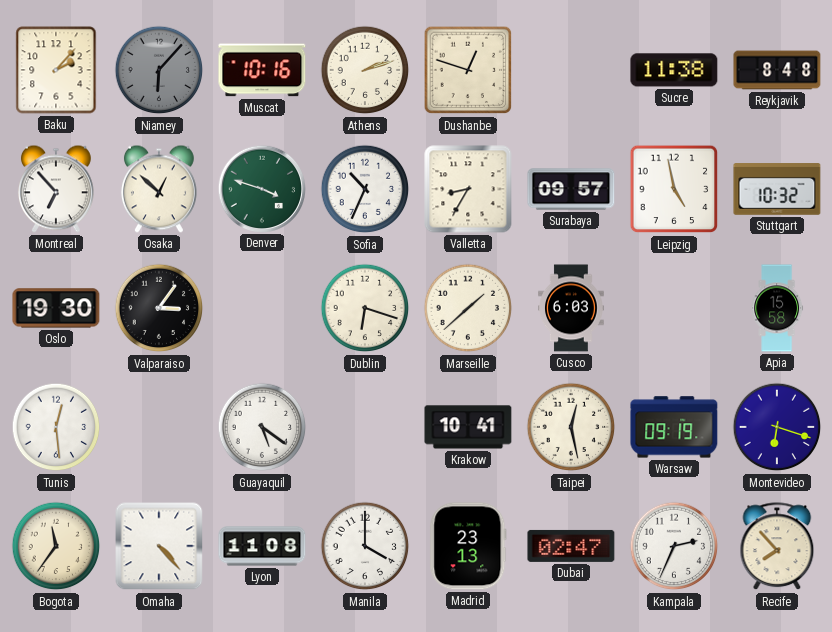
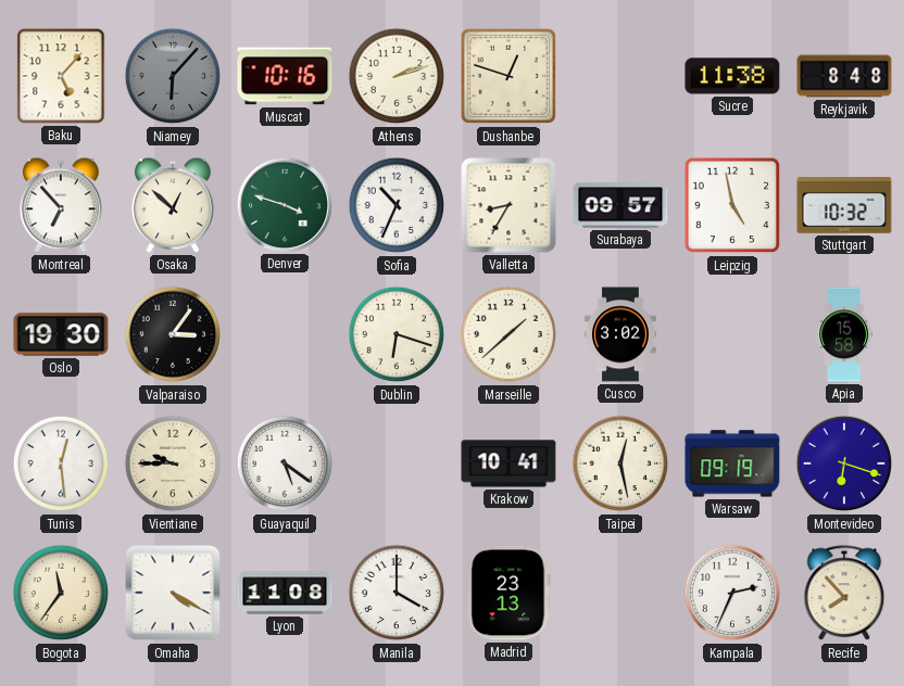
Baku: 2:07 -> 5:07
Cusco: 6:03 -> 3:02
Vientiane: none -> 9:45
Omaha: 4:23 -> 4:20
Dubai: 02:47 -> none
